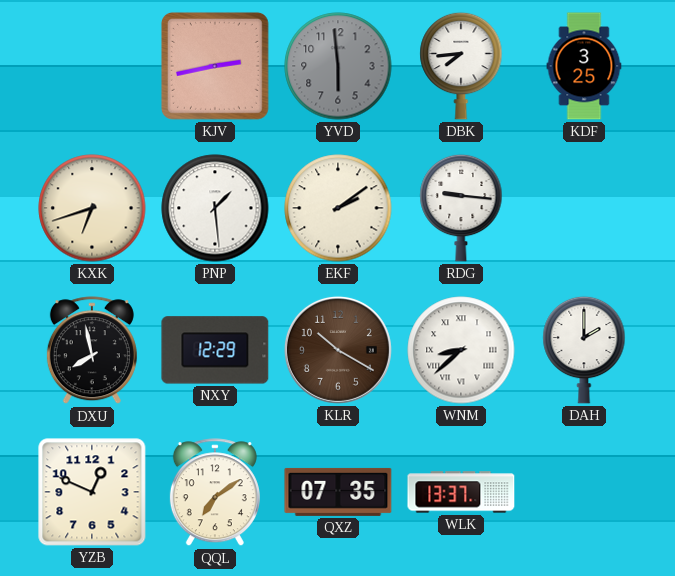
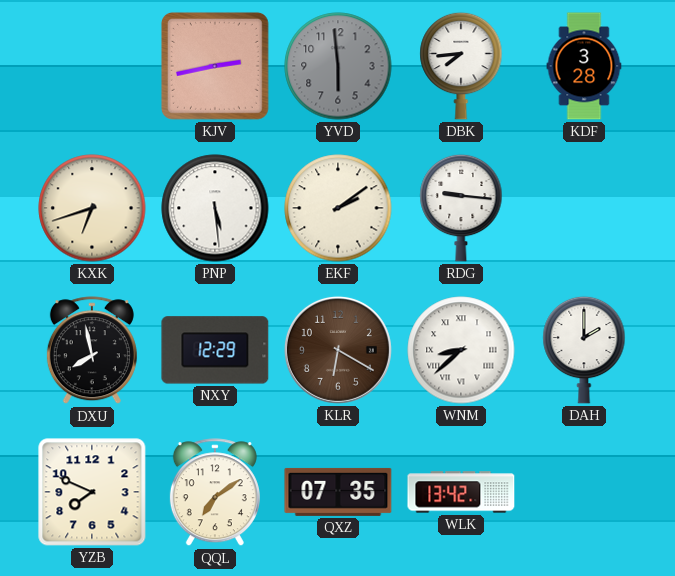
KDF: 3:25 -> 3:28
PNP: 1:29 -> 5:29
KLR: 10:20 -> 6:20
YZB: 12:49 -> 7:49
WLK: 13:37 -> 13:42
